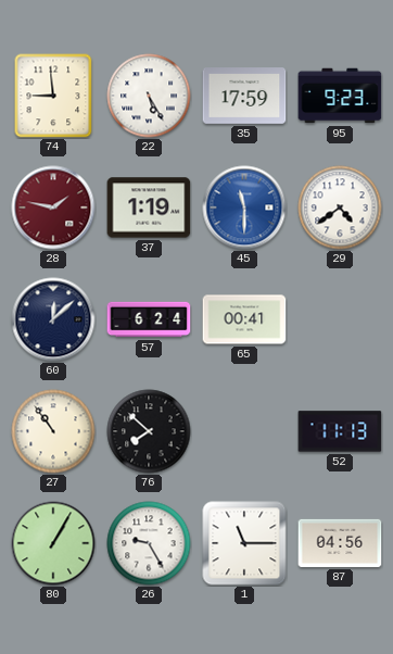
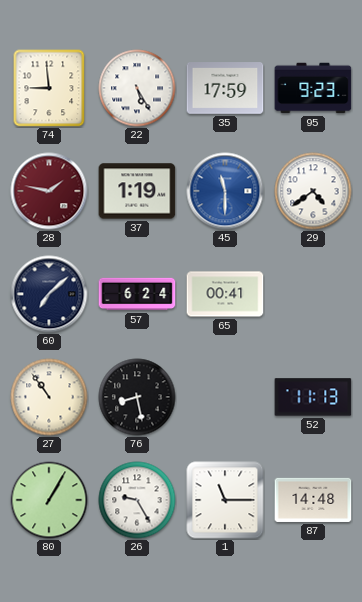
60: 12:08 -> 7:08
76: 7:52 -> 8:28
87: 04:56 -> 14:48
